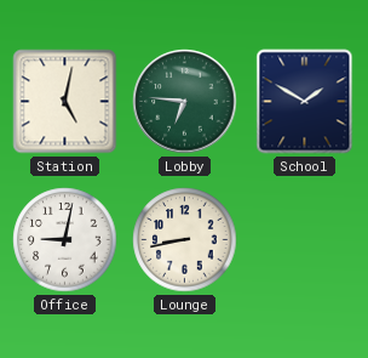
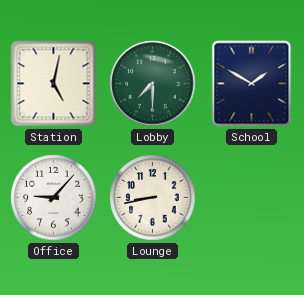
Lobby: 6:46 -> 7:30
Office: 9:02 -> 9:07
